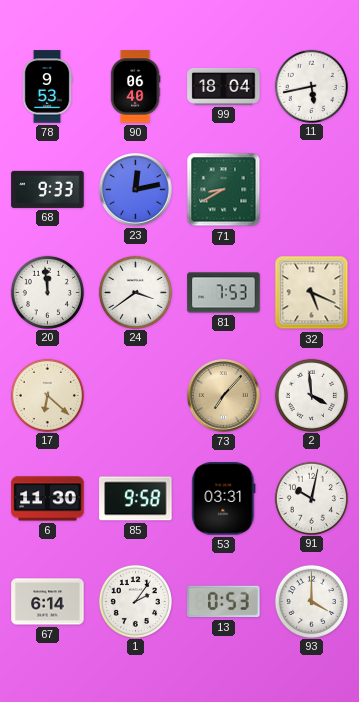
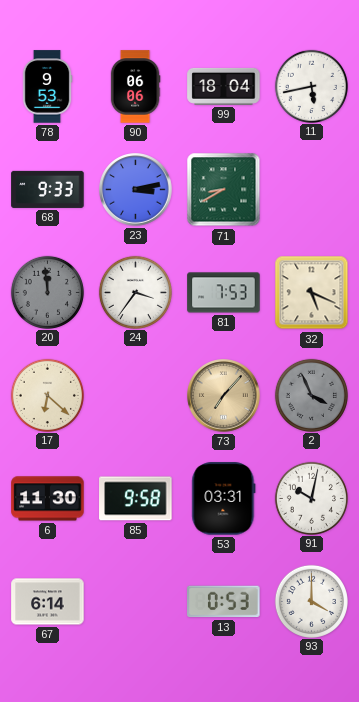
90: 06:40 -> 06:06
23: 12:13 -> 3:13
20 dial: white -> grey
24: 3:39 -> 3:36
2: 3:59 -> 3:56
2 dial: white -> grey
1: 2:06 -> none
